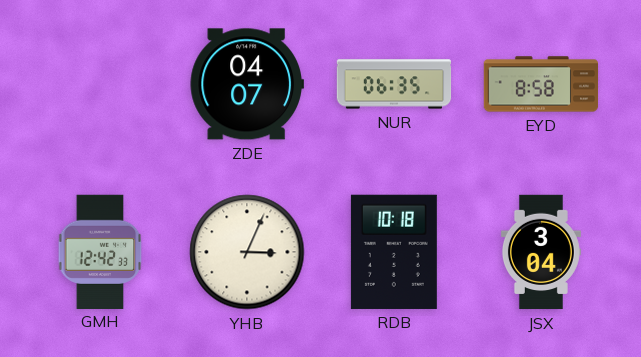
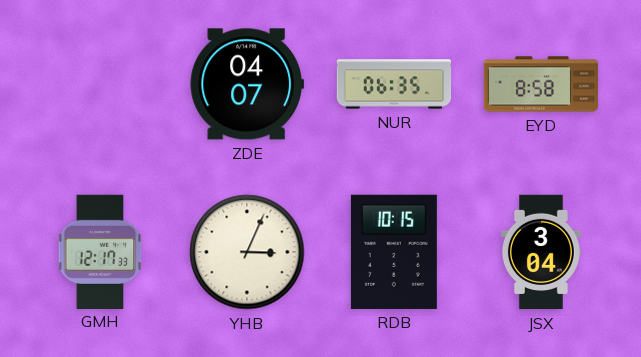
GMH: 12:42 -> 12:17
RDB: 10:18 -> 10:15
